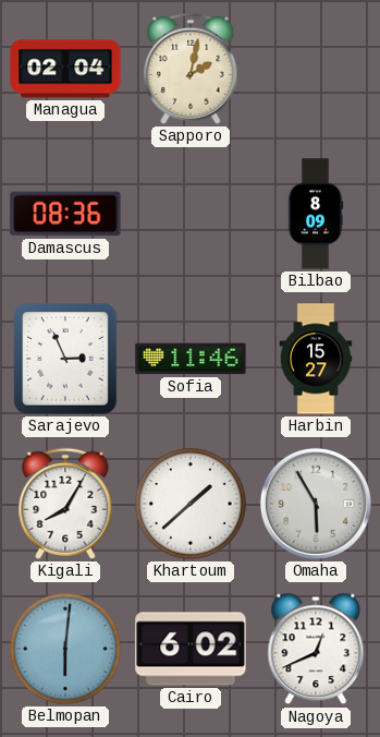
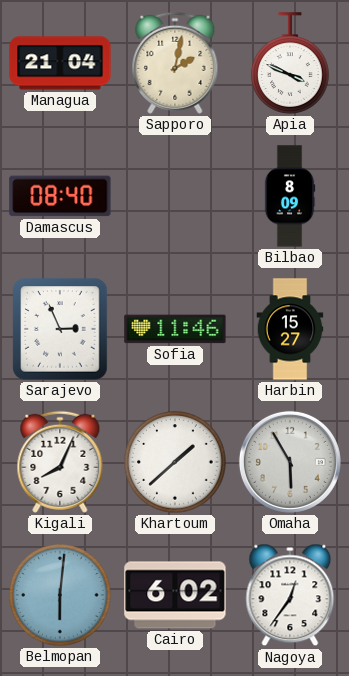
Managua: 02:04 -> 21:04
Apia: none -> 3:49
Damascus: 08:36 -> 08:40
Kigali: 8:05 -> 8:04
Nagoya: 12:41 -> 12:36
